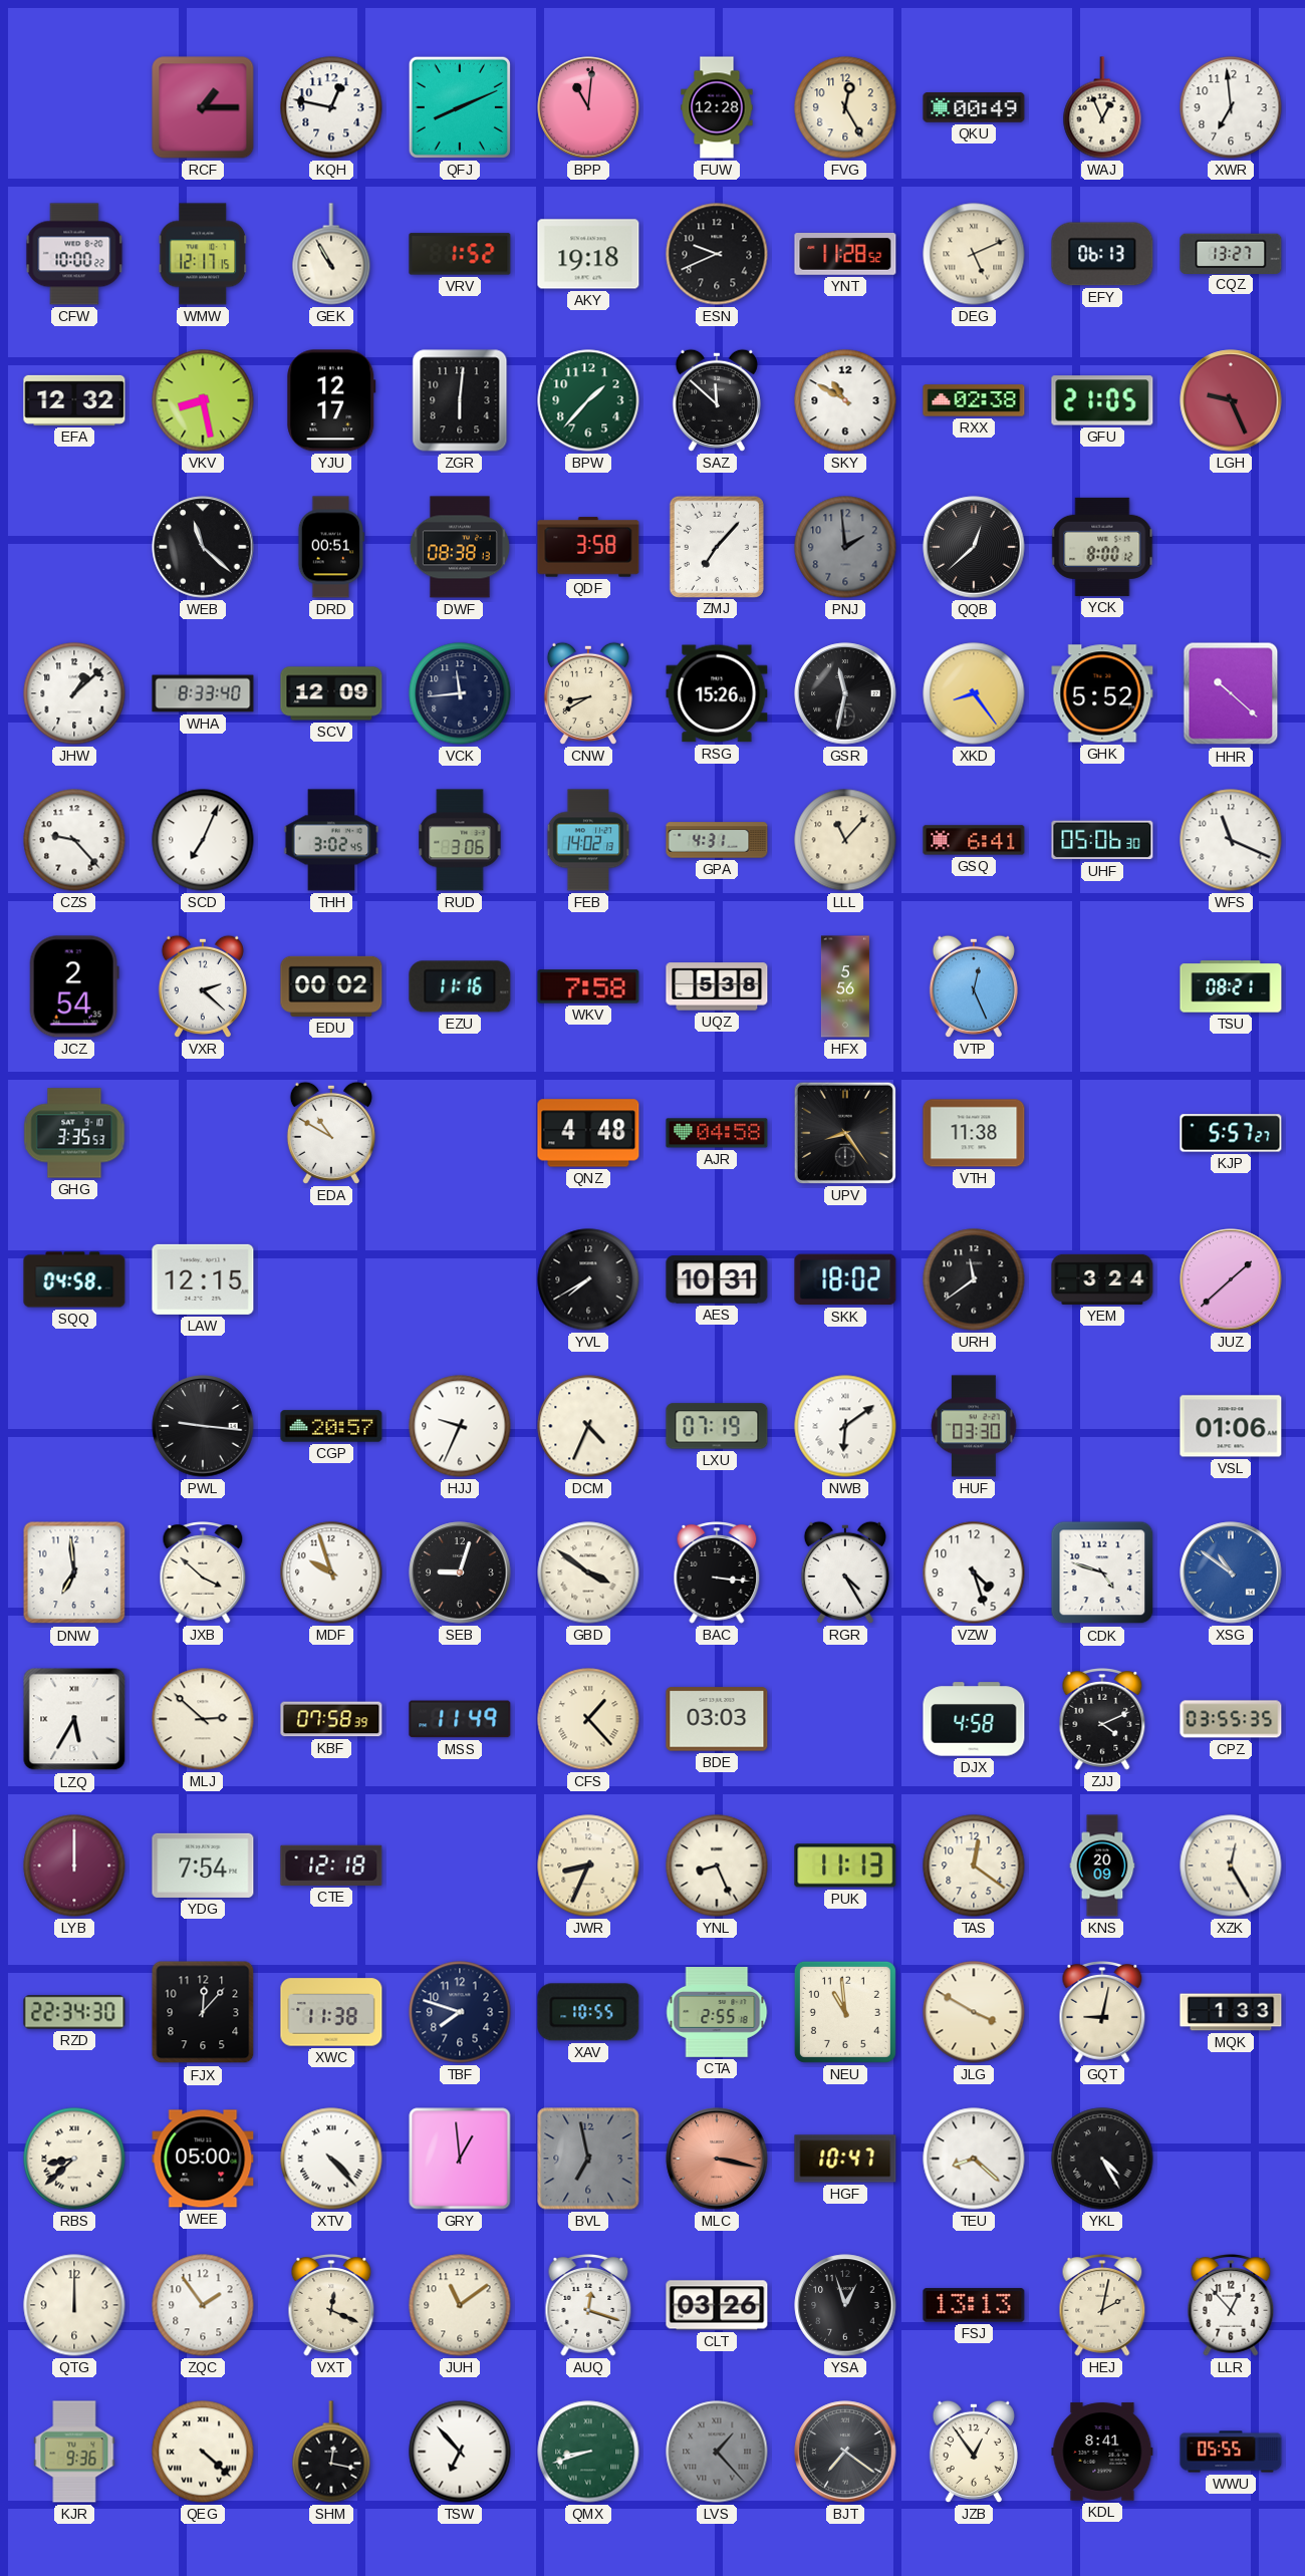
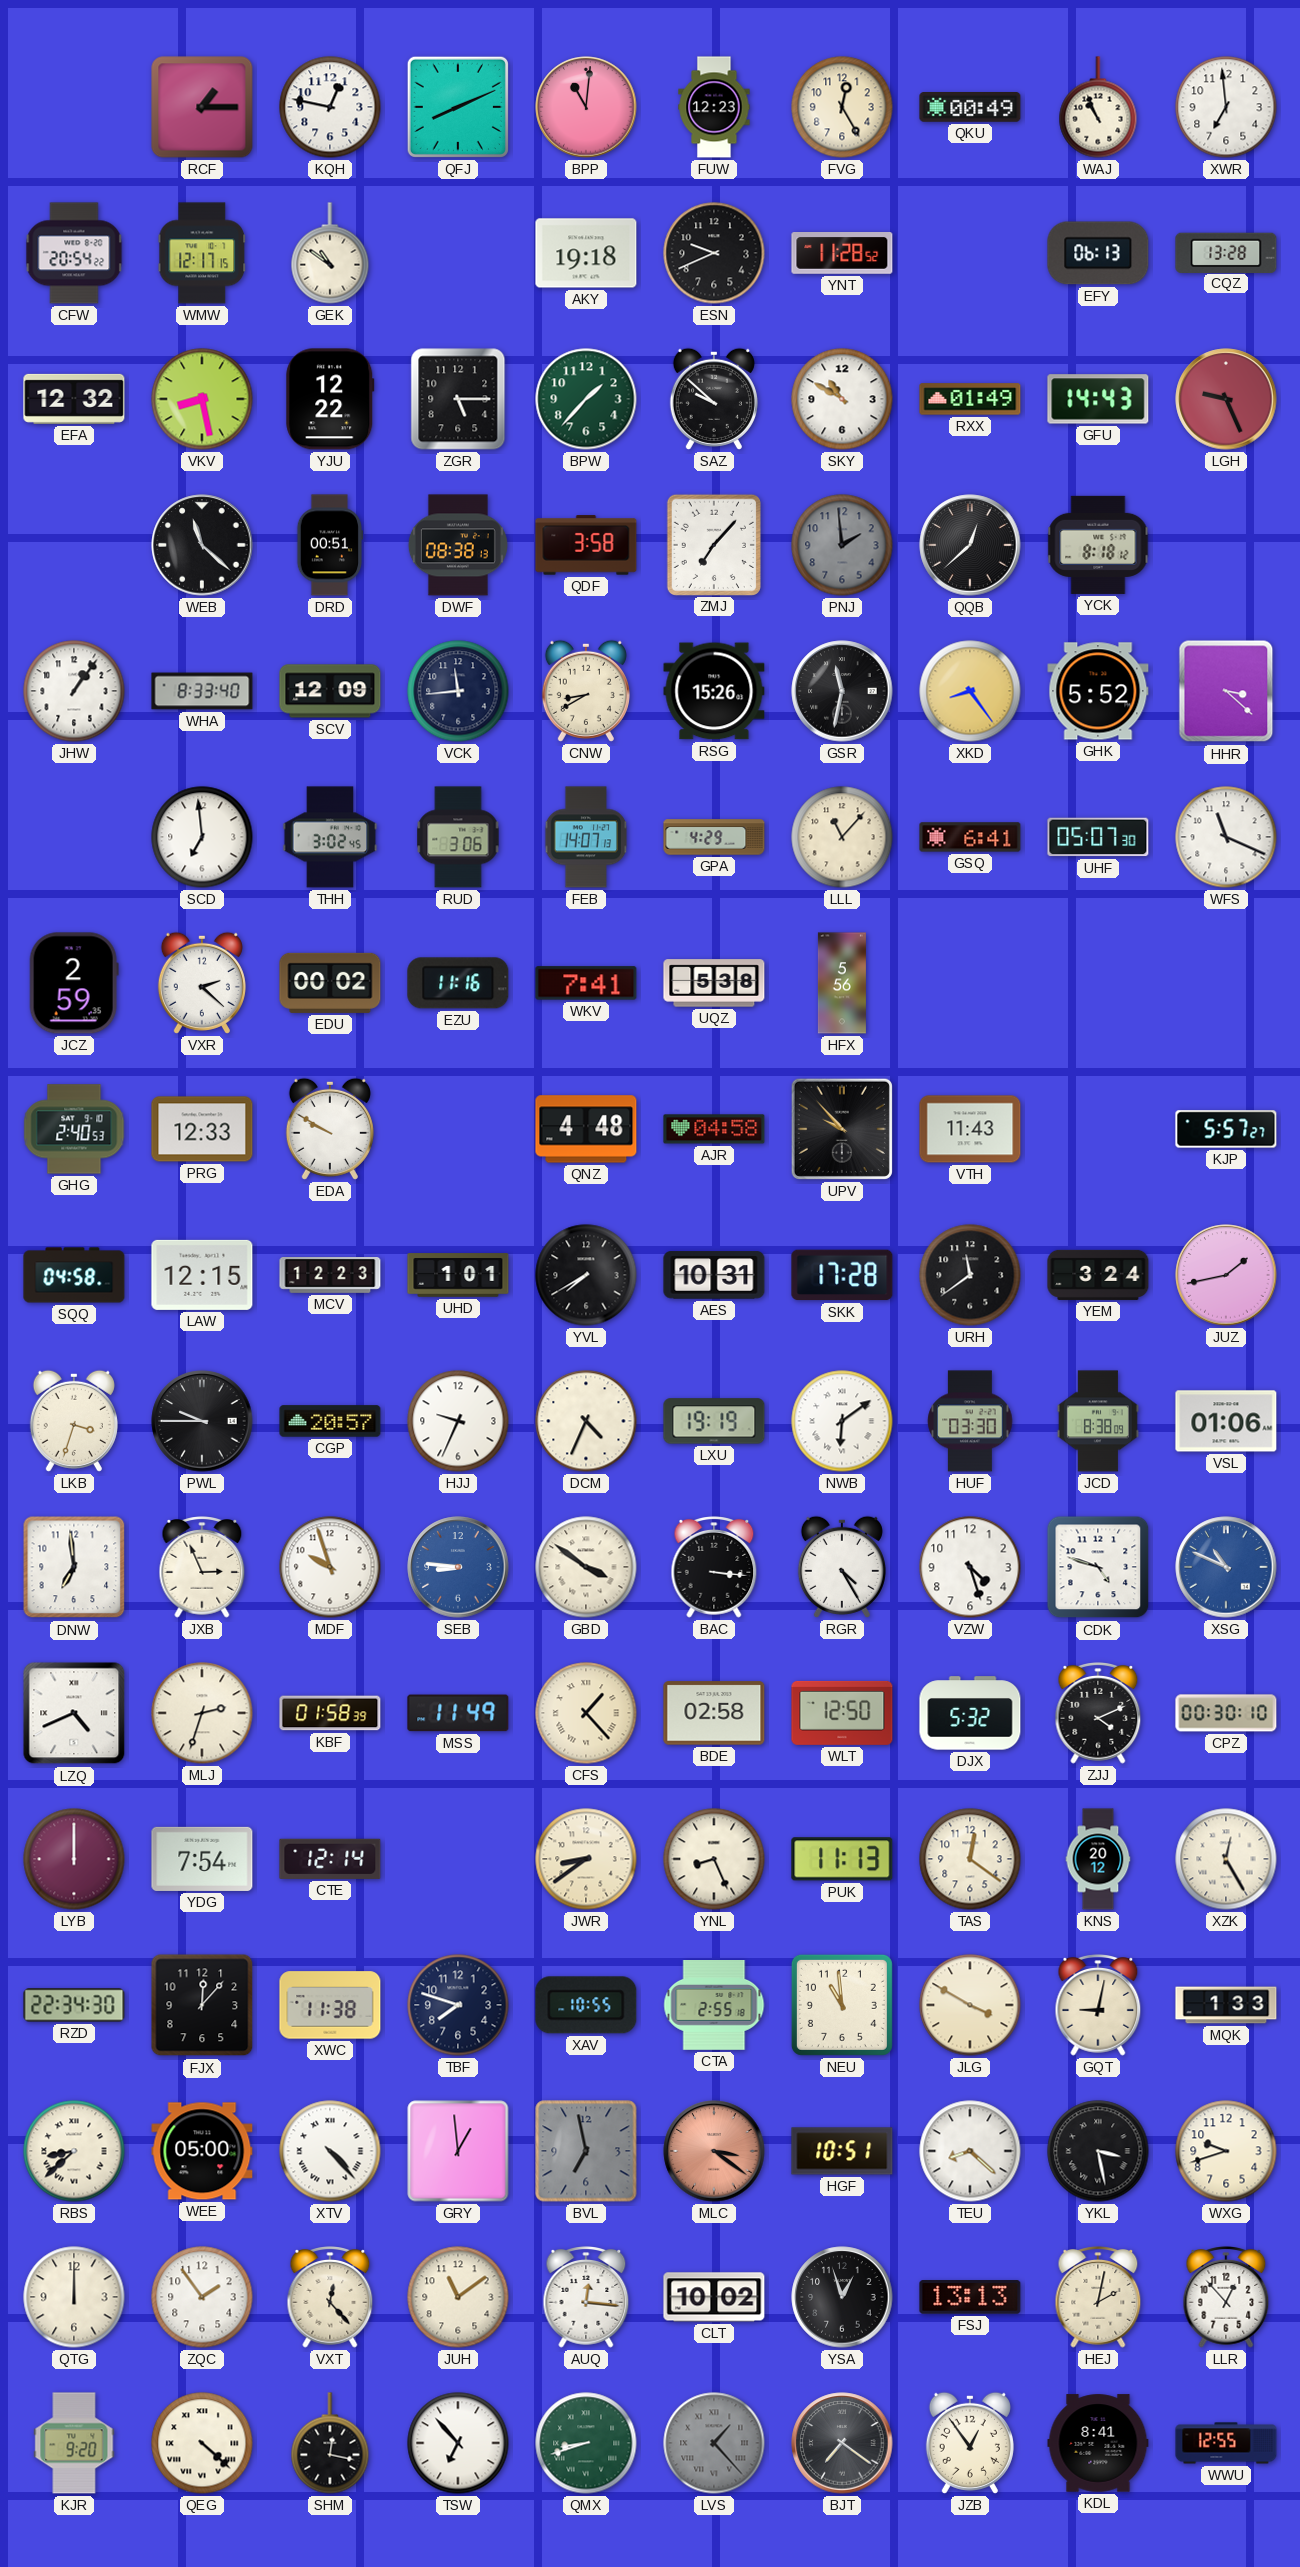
FUW: 12:28 -> 12:23
WAJ: 12:56 -> 10:56
CFW: 10:00 -> 20:54
GEK: 10:55 -> 10:51
VRV: 1:52 -> none
DEG: 5:11 -> none
CQZ: 13:27 -> 13:28
YJU: 12:17 -> 12:22
ZGR: 6:01 -> 5:15
SAZ: 11:52 -> 9:52
RXX: 02:38 -> 01:49
GFU: 21:05 -> 14:43
YCK: 8:00 -> 8:18
JHW: 1:08 -> 1:06
HHR: 10:22 -> 3:22
CZS: 9:23 -> none
SCD: 7:04 -> 6:59
FEB: 14:02 -> 14:07
GPA: 4:31 -> 4:29
UHF: 05:06 -> 05:07
JCZ: 2:54 -> 2:59
WKV: 7:58 -> 7:41
VTP: 12:26 -> none
TSU: 08:21 -> none
GHG: 3:35 -> 2:40
PRG: none -> 12:33
EDA: 10:50 -> 9:50
UPV: 8:24 -> 9:53
VTH: 11:38 -> 11:43
MCV: none -> 12:23
UHD: none -> 1:01
SKK: 18:02 -> 17:28
JUZ: 1:38 -> 1:43
LKB: none -> 3:33
PWL: 9:16 -> 9:45
LXU: 07:19 -> 19:19
JCD: none -> 8:38
JXB: 3:52 -> 2:56
SEB: 9:03 -> 8:46
SEB dial: black -> blue
XSG: 10:51 -> 10:49
LZQ: 5:35 -> 4:41
MLJ: 2:52 -> 2:33
KBF: 07:58 -> 01:58
BDE: 03:03 -> 02:58
WLT: none -> 12:50
DJX: 4:58 -> 5:32
CPZ: 03:55 -> 00:30
CTE: 12:18 -> 12:14
JWR: 8:34 -> 8:39
KNS: 20:09 -> 20:12
MLC: 3:17 -> 3:21
HGF: 10:47 -> 10:51
YKL: 4:25 -> 3:28
WXG: none -> 9:42
VXT: 12:19 -> 12:23
AUQ: 12:18 -> 12:16
CLT: 03:26 -> 10:02
KJR: 9:36 -> 9:20
WWU: 05:55 -> 12:55
